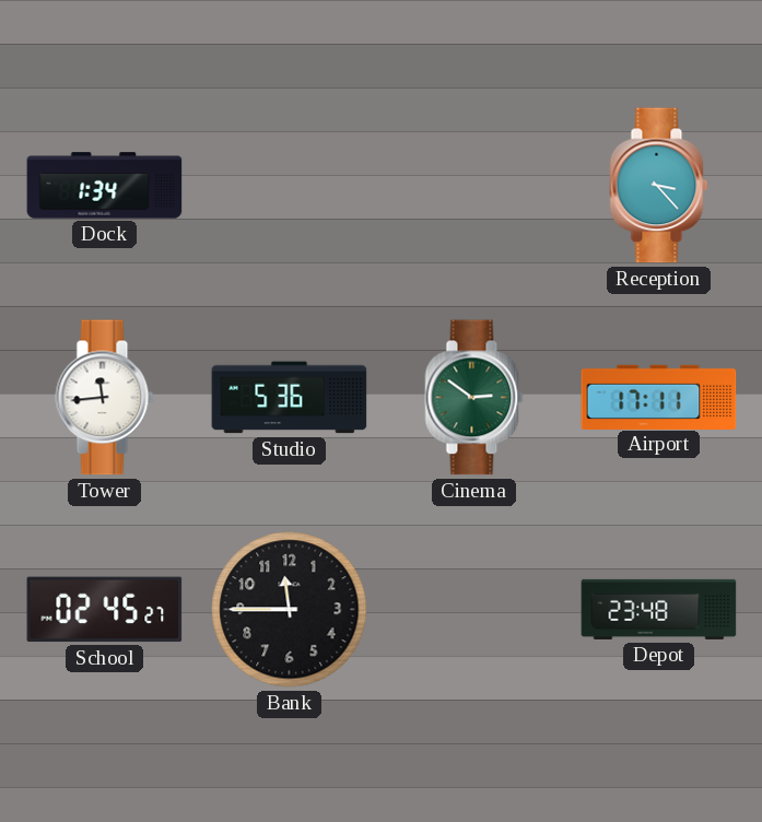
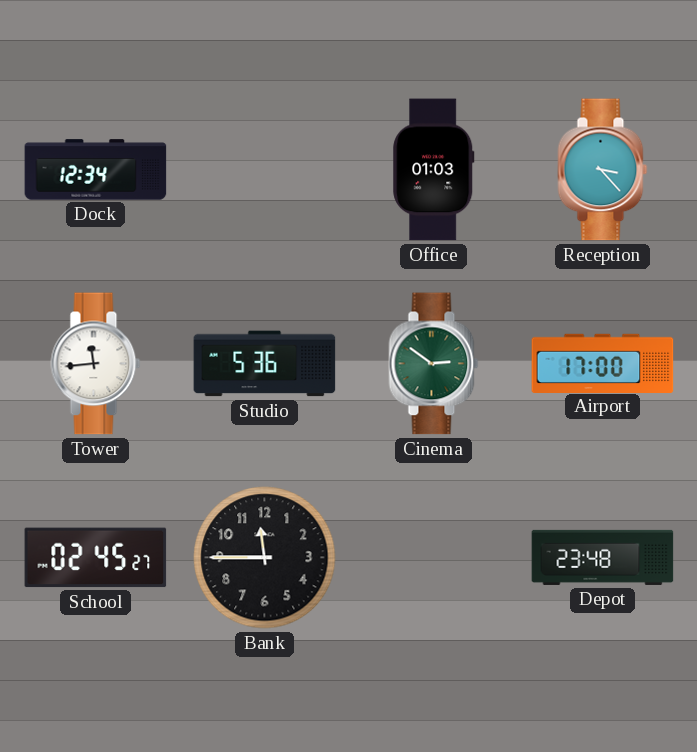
Dock: 1:34 -> 12:34
Office: none -> 01:03
Airport: 17:11 -> 17:00
